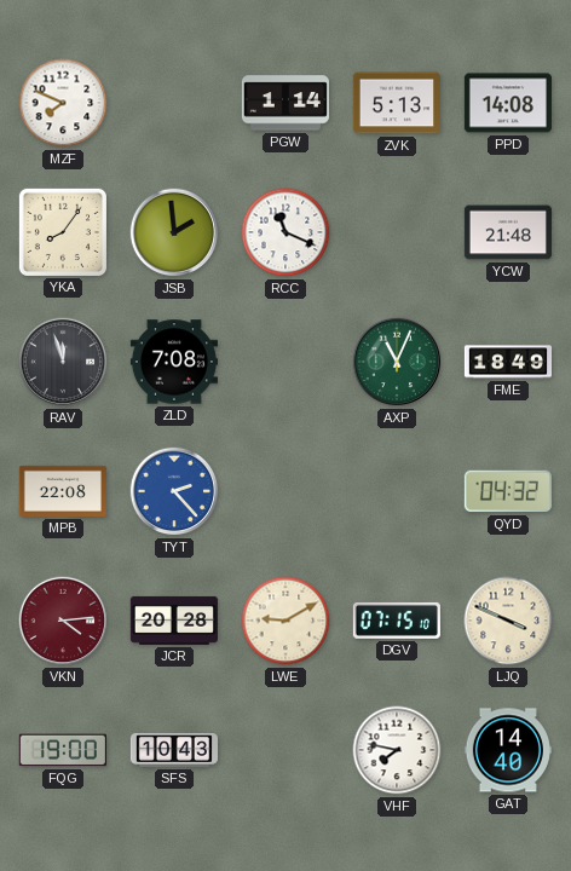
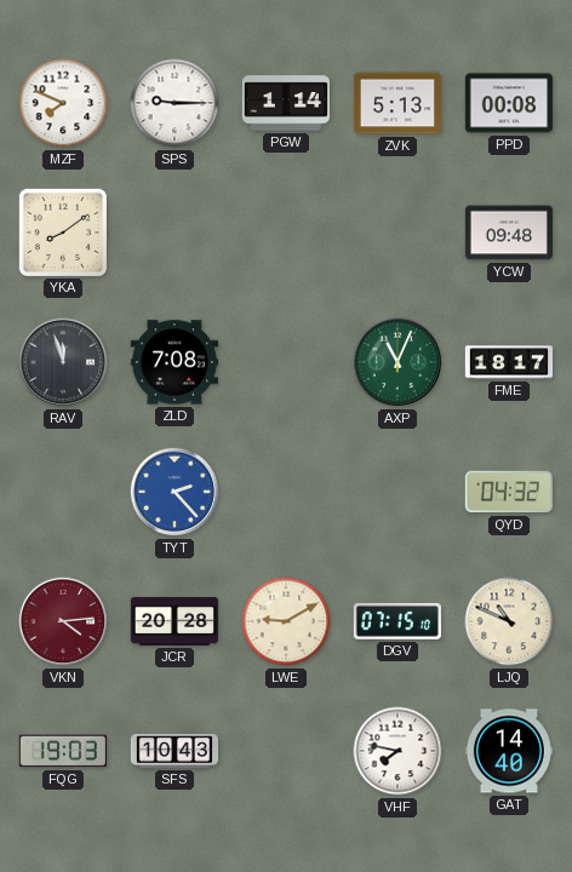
SPS: none -> 9:15
PPD: 14:08 -> 00:08
YKA: 8:06 -> 8:09
JSB: 1:59 -> none
RCC: 11:19 -> none
YCW: 21:48 -> 09:48
FME: 18:49 -> 18:17
MPB: 22:08 -> none
LJQ: 3:49 -> 10:49
FQG: 19:00 -> 19:03
